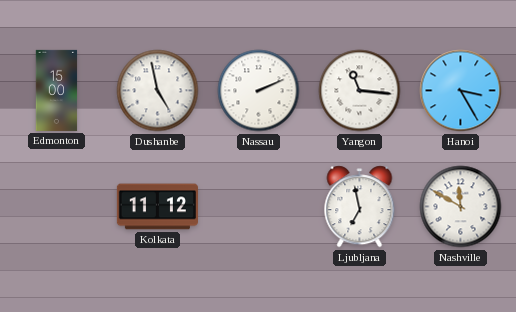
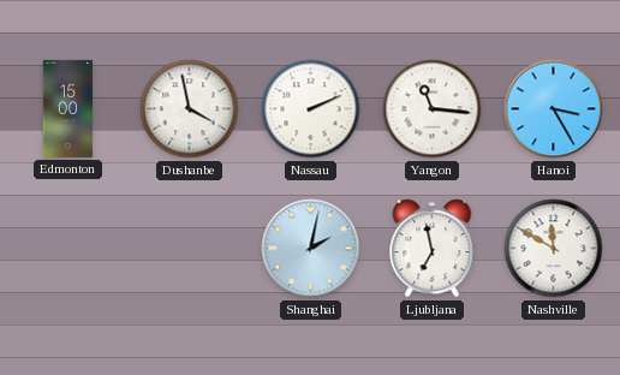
Dushanbe: 4:58 -> 3:58
Kolkata: 11:12 -> none
Shanghai: none -> 2:02
